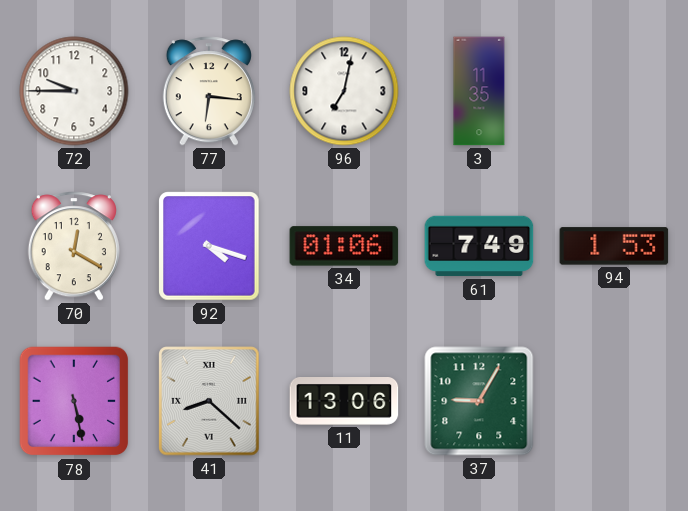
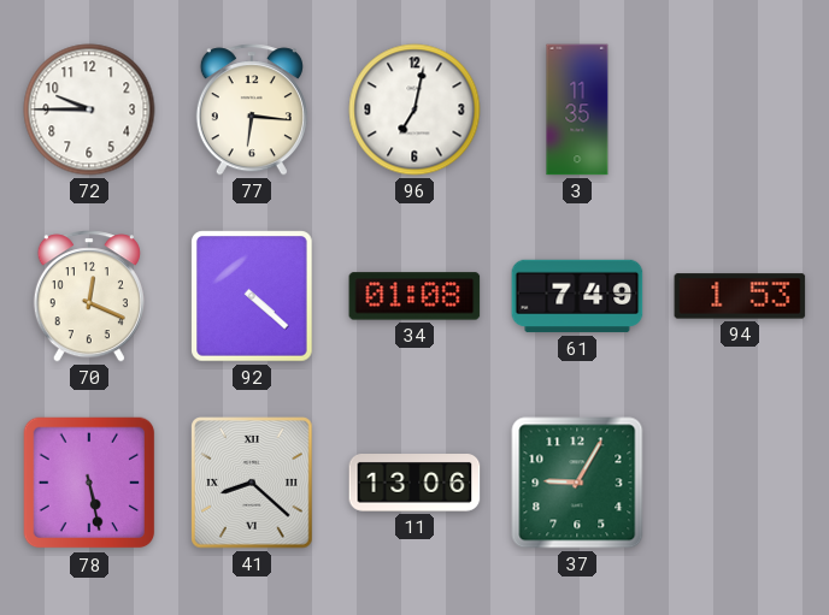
70: 12:20 -> 12:19
92: 4:18 -> 4:22
34: 01:06 -> 01:08
